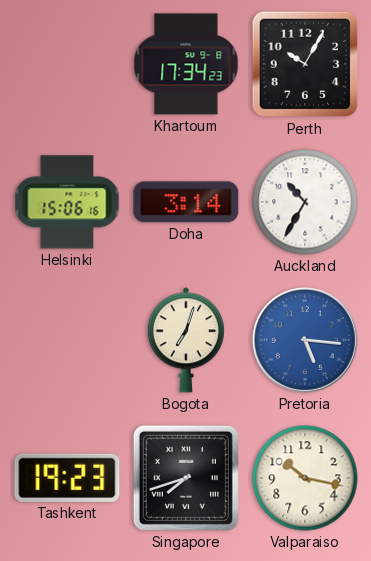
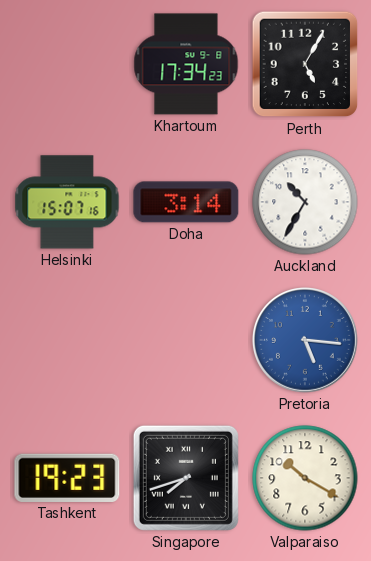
Perth: 10:05 -> 5:05
Helsinki: 15:06 -> 15:07
Bogota: 7:03 -> none
Valparaiso: 10:17 -> 10:20
